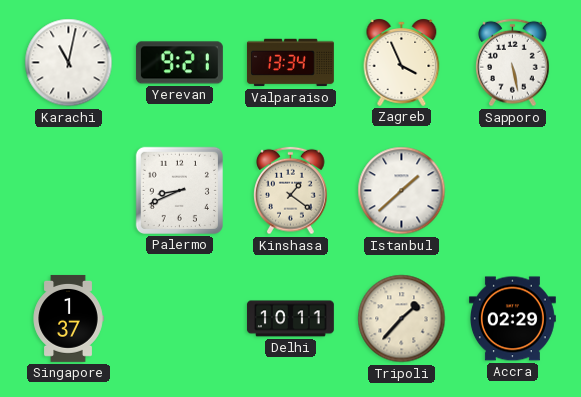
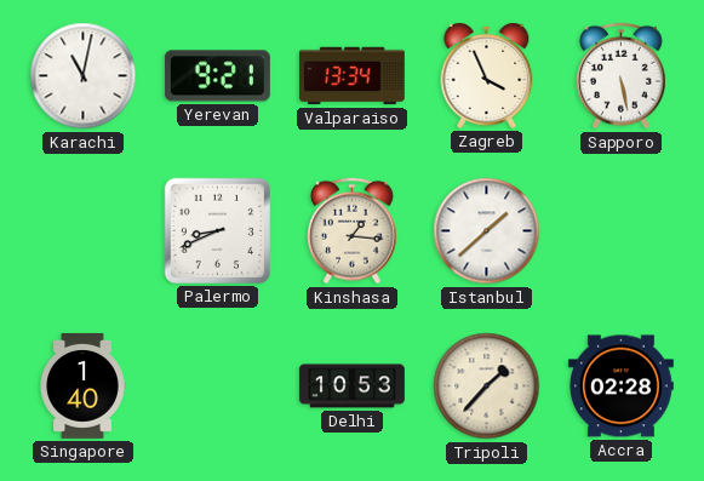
Kinshasa: 1:21 -> 1:16
Singapore: 1:37 -> 1:40
Delhi: 10:11 -> 10:53
Accra: 02:29 -> 02:28
